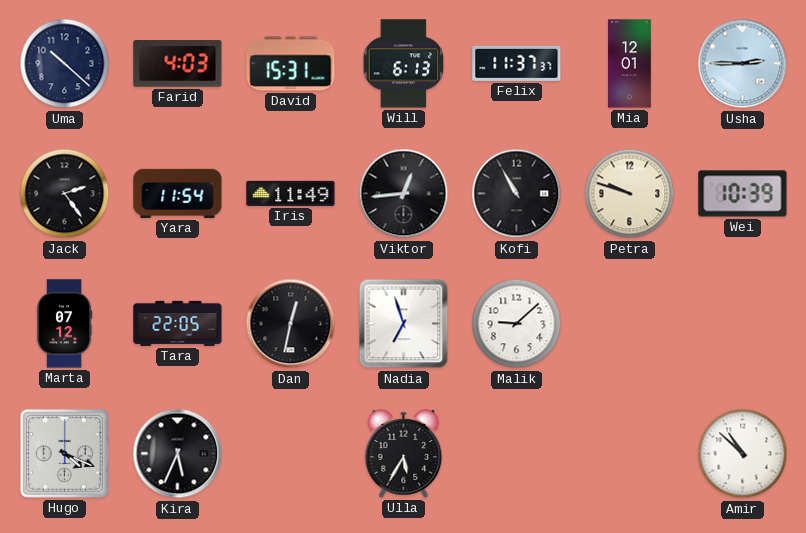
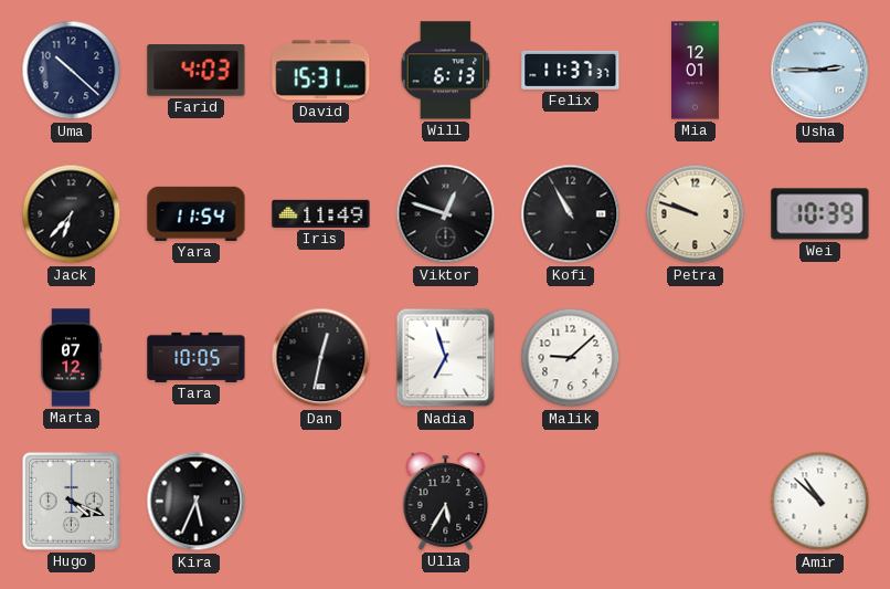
Jack: 2:24 -> 6:37
Viktor: 12:44 -> 12:48
Tara: 22:05 -> 10:05
